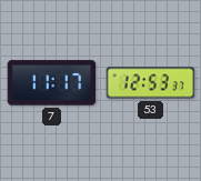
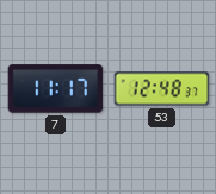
53: 12:53 -> 12:48
